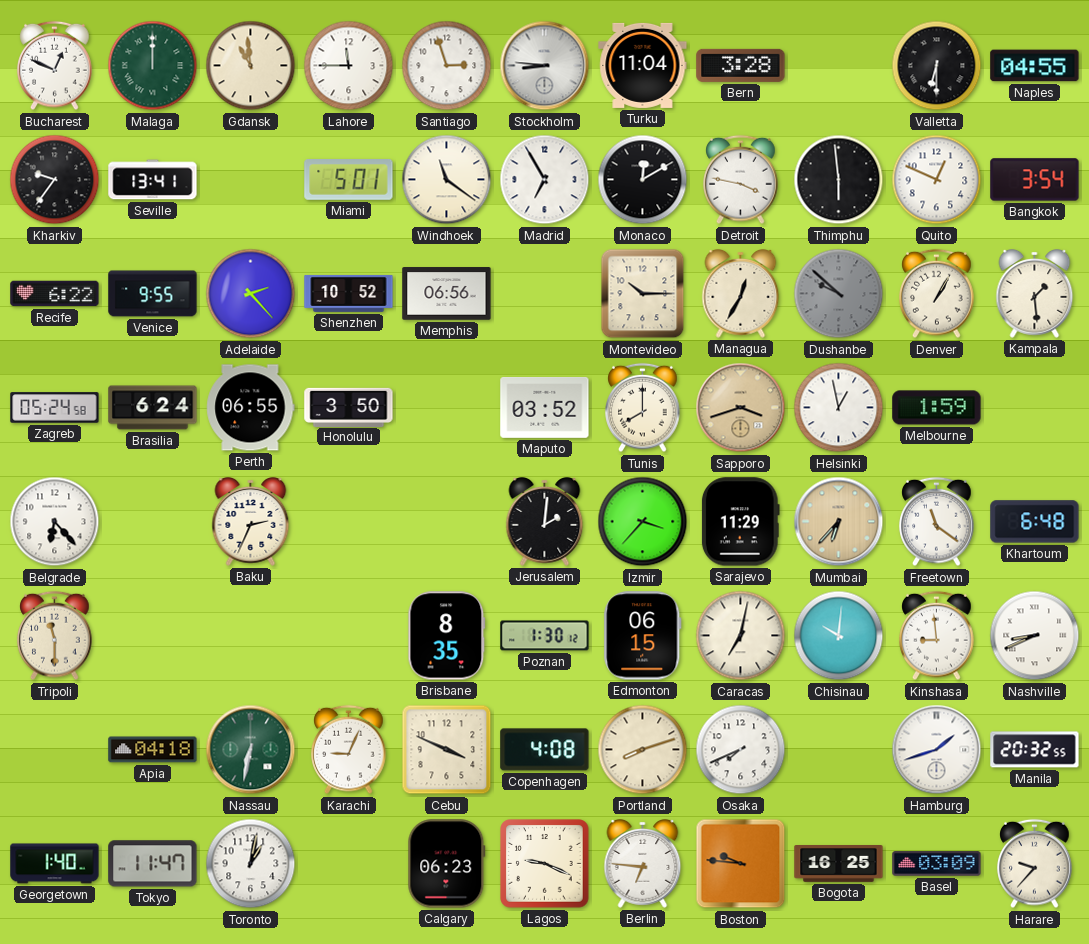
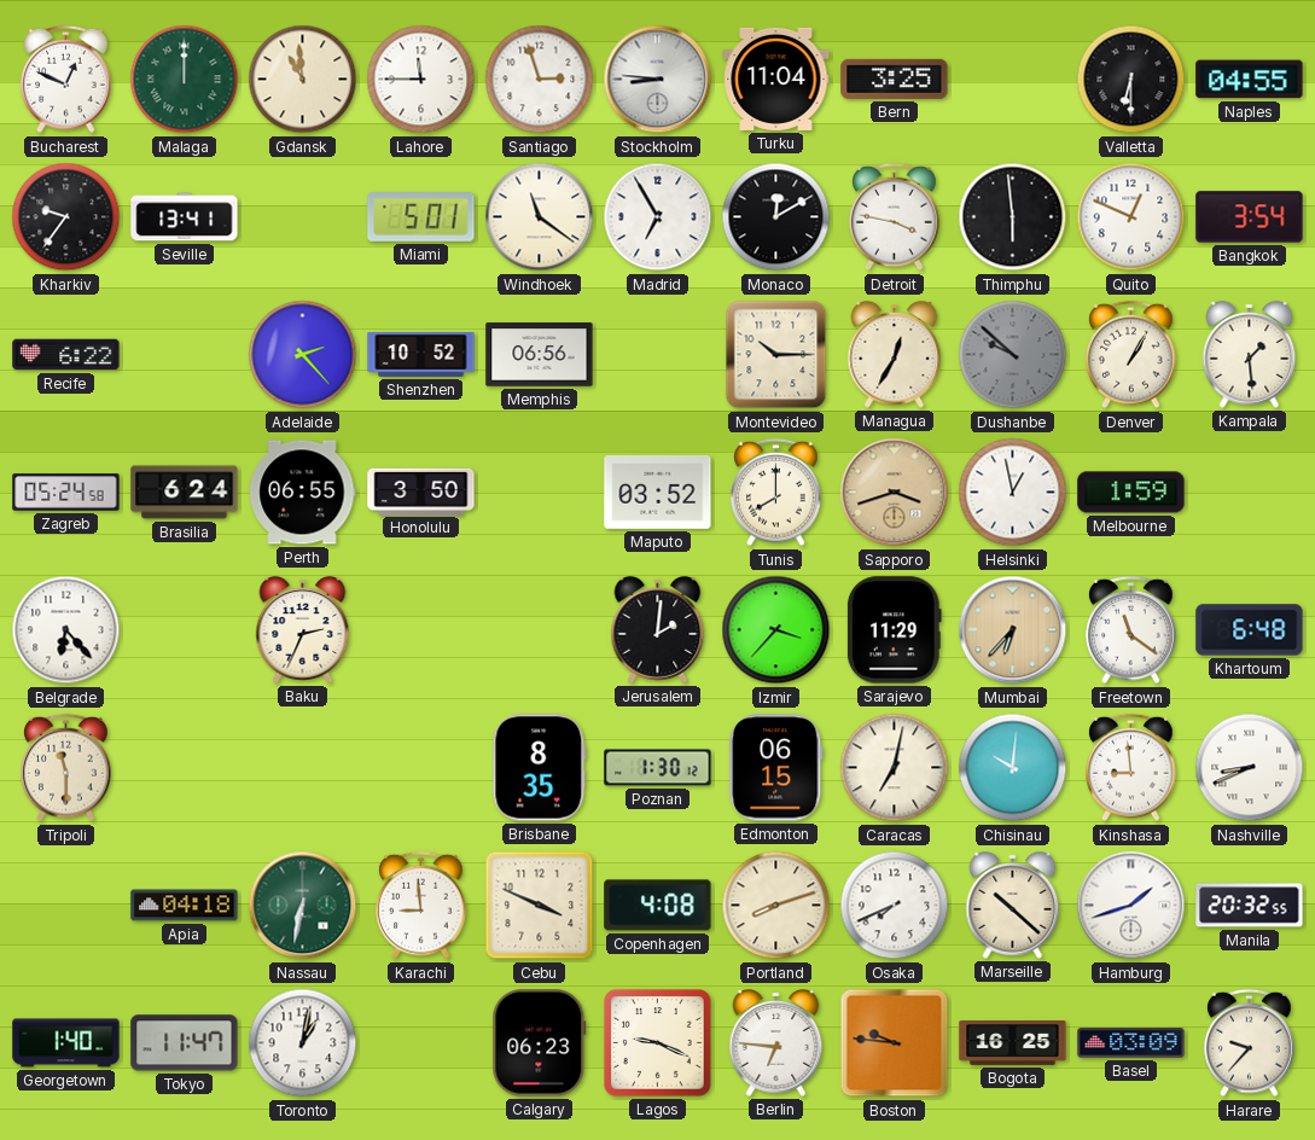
Bern: 3:28 -> 3:25
Venice: 9:55 -> none
Karachi: 9:04 -> 8:59
Marseille: none -> 10:22
